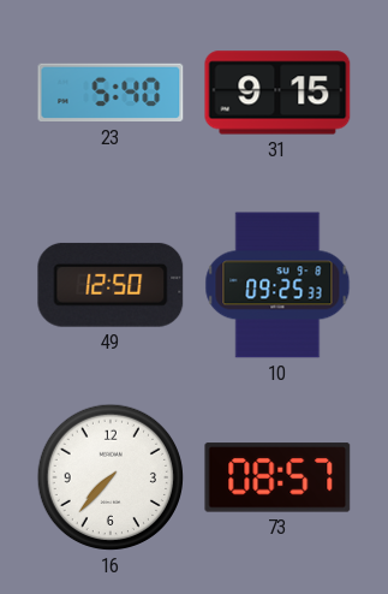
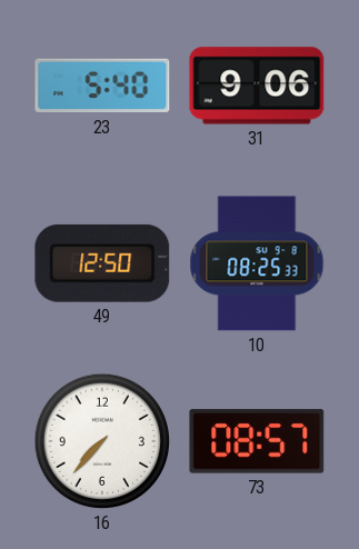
31: 9:15 -> 9:06
10: 09:25 -> 08:25
